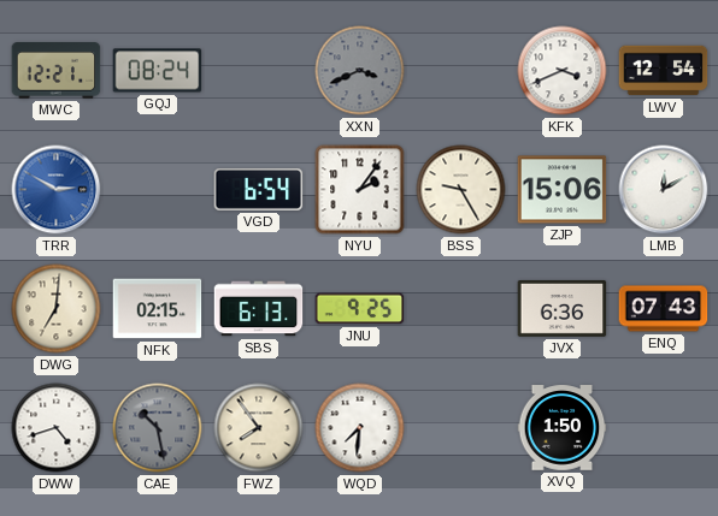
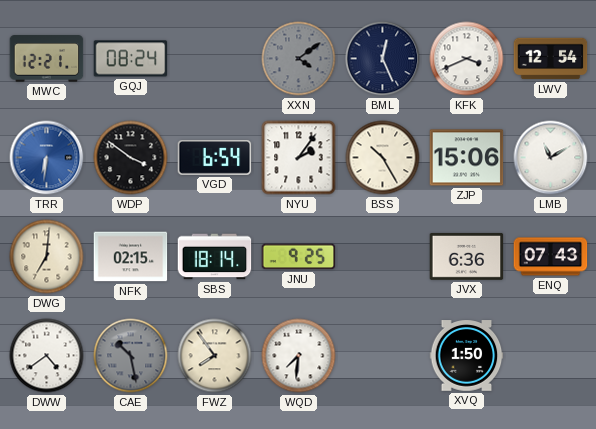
XXN: 3:41 -> 4:09
BML: none -> 12:26
TRR: 2:50 -> 6:31
WDP: none -> 3:51
BSS: 9:25 -> 10:25
LMB: 12:10 -> 11:10
SBS: 6:13 -> 18:14
DWW: 4:42 -> 4:39
